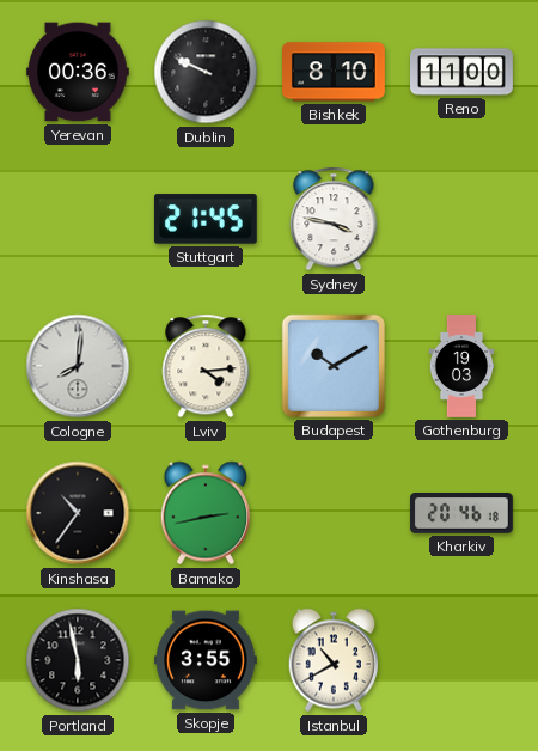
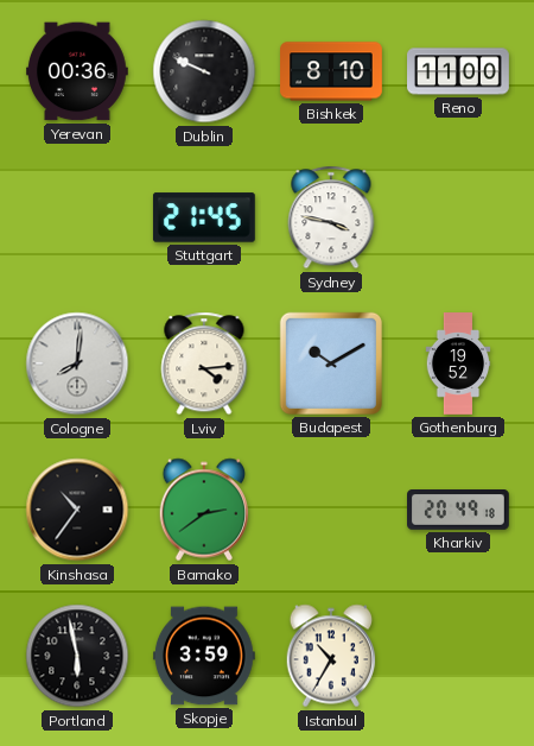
Gothenburg: 19:03 -> 19:52
Bamako: 2:43 -> 2:39
Kharkiv: 20:46 -> 20:49
Skopje: 3:55 -> 3:59
Istanbul: 10:40 -> 10:35
